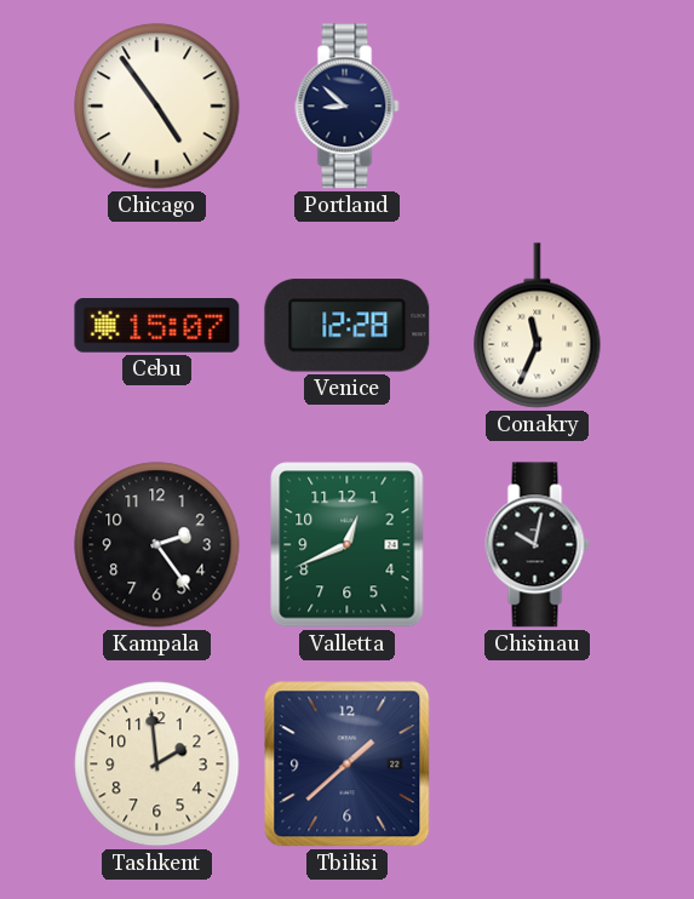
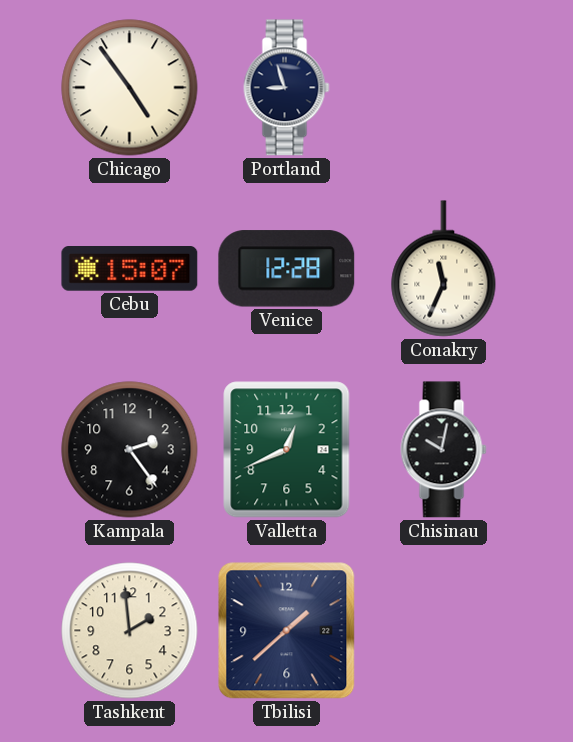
Portland: 8:52 -> 8:57
